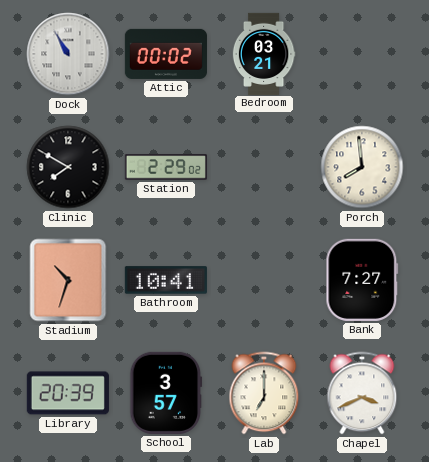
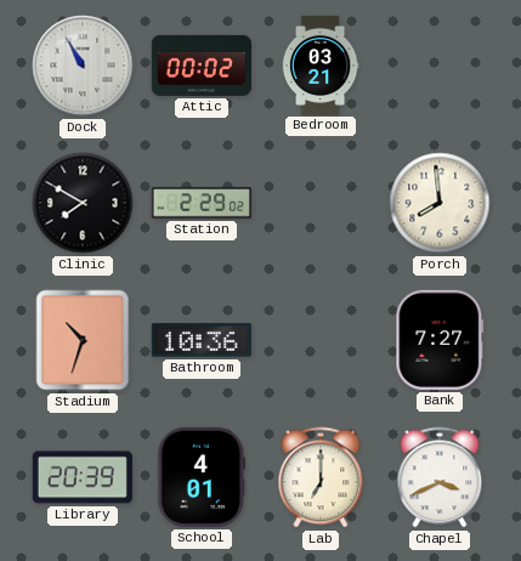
Bathroom: 10:41 -> 10:36
School: 3:57 -> 4:01
